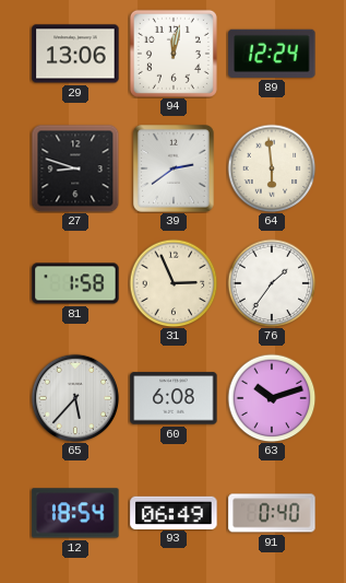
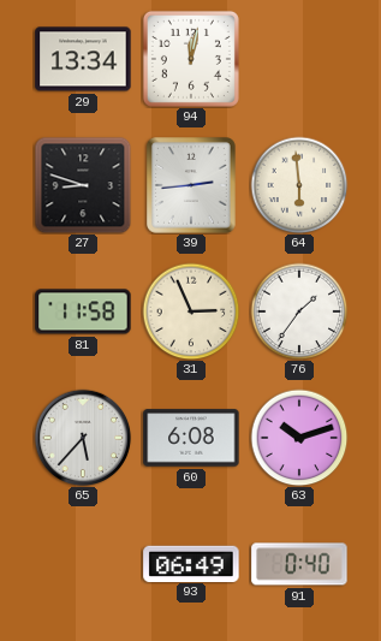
29: 13:06 -> 13:34
89: 12:24 -> none
39: 2:39 -> 2:44
81: 1:58 -> 11:58
12: 18:54 -> none
